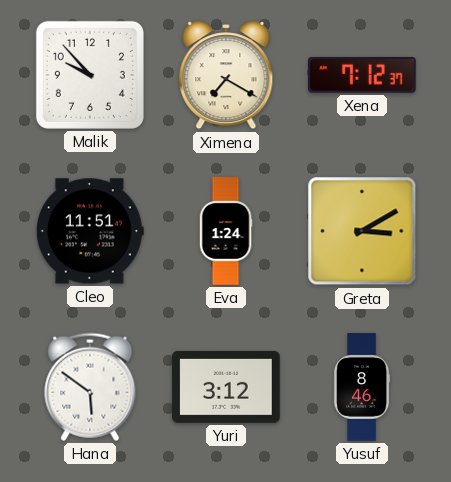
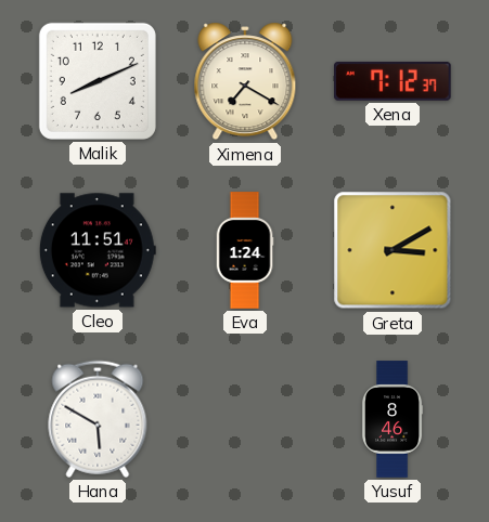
Malik: 9:53 -> 8:11
Hana: 5:51 -> 5:50
Yuri: 3:12 -> none
